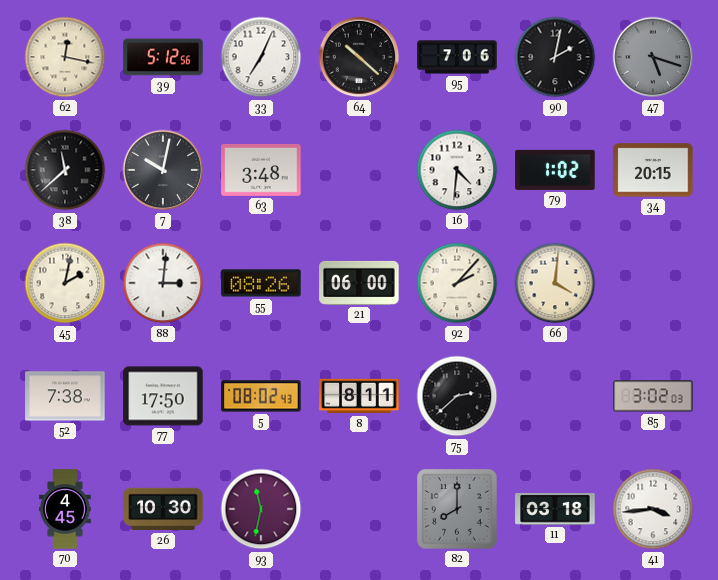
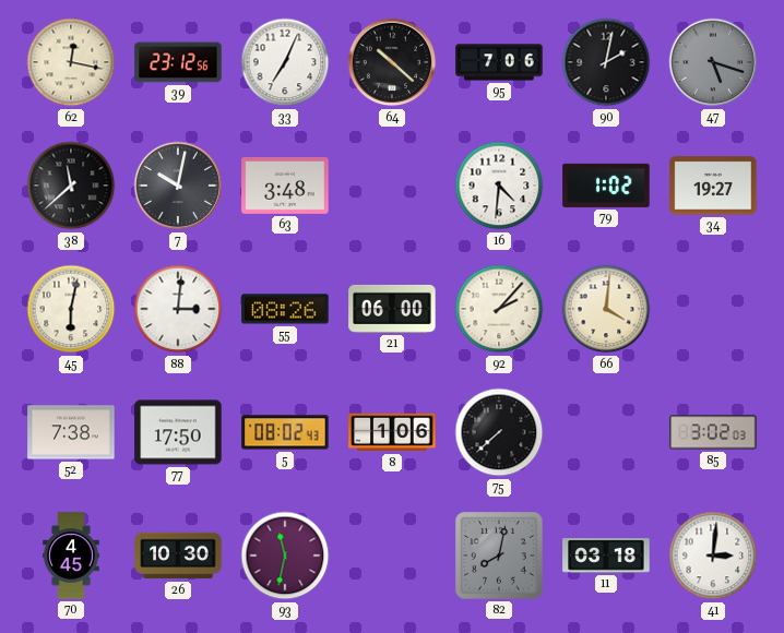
39: 5:12 -> 23:12
34: 20:15 -> 19:27
45: 2:02 -> 6:02
8: 8:11 -> 1:06
75: 2:38 -> 7:38
82: 8:00 -> 8:02
41: 3:44 -> 3:01
